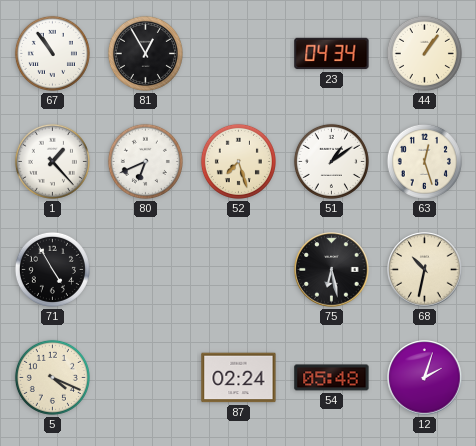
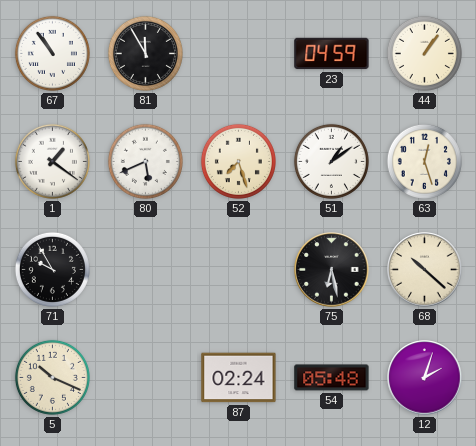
81: 12:55 -> 11:55
23: 04:34 -> 04:59
1: 1:23 -> 1:21
80: 6:41 -> 5:41
71: 4:55 -> 9:55
68: 10:32 -> 10:22
5: 4:19 -> 10:19
